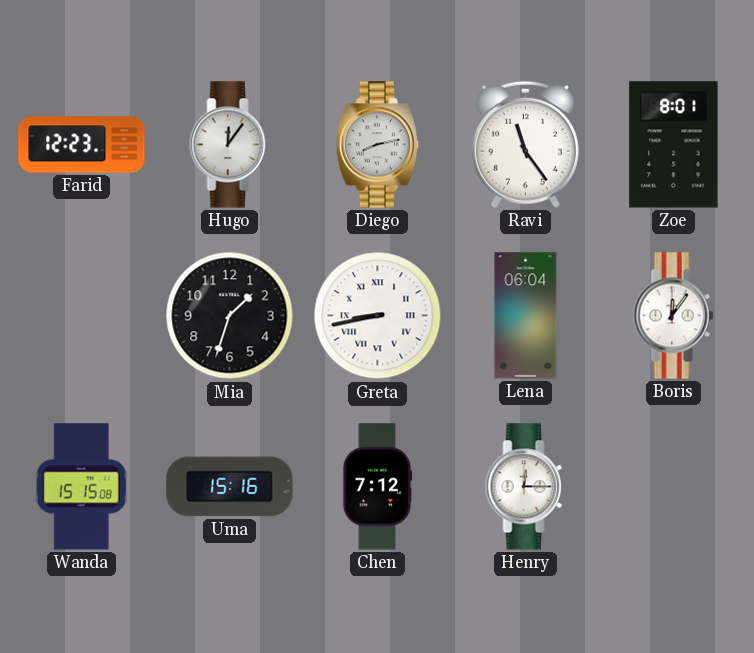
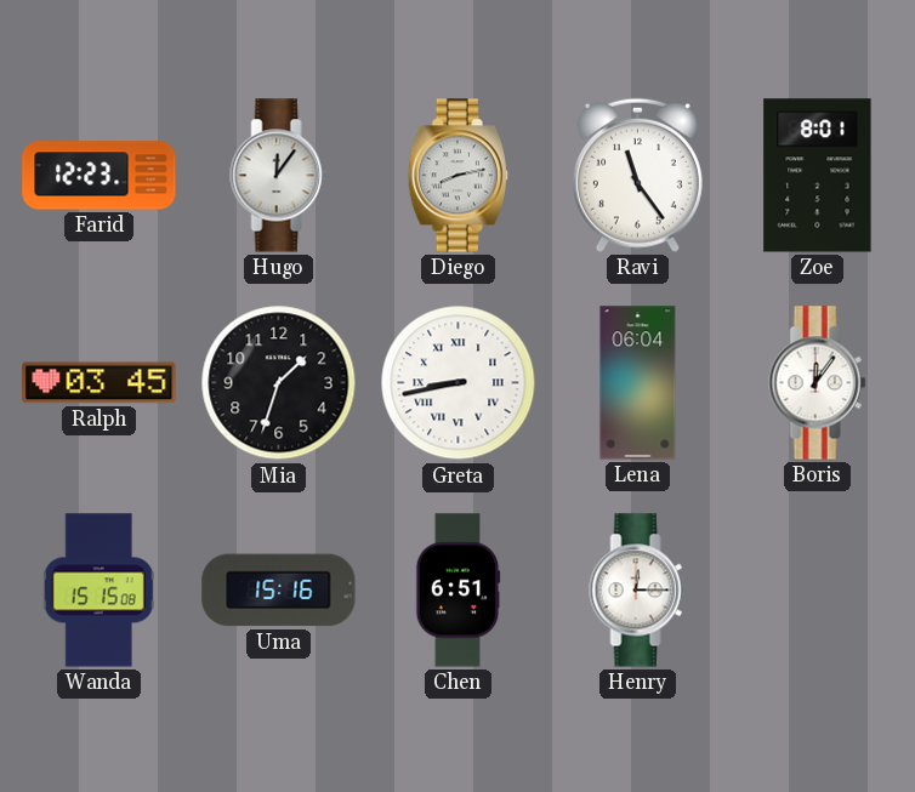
Ralph: none -> 03:45
Chen: 7:12 -> 6:51
